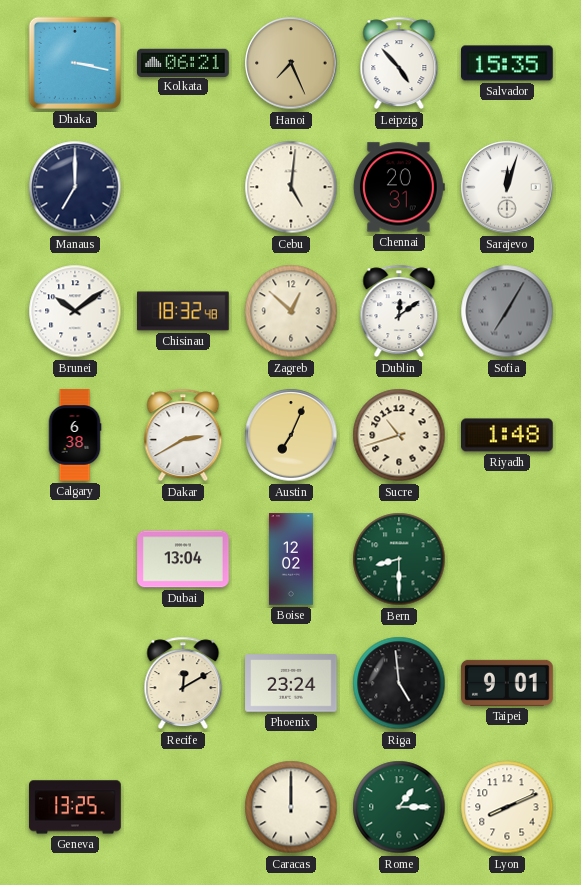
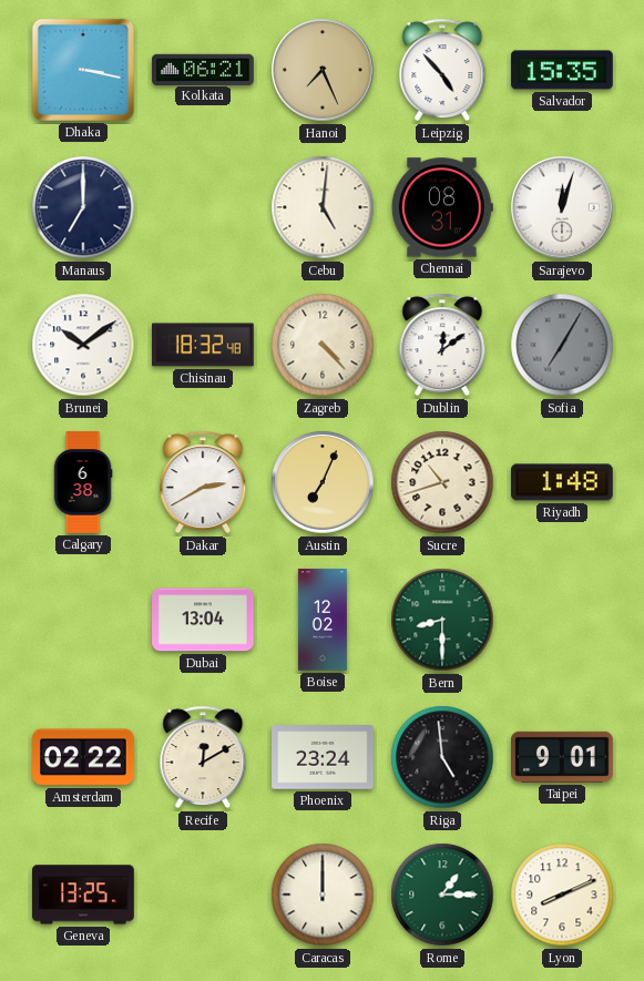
Chennai: 20:31 -> 08:31
Zagreb: 12:52 -> 4:23
Amsterdam: none -> 02:22
